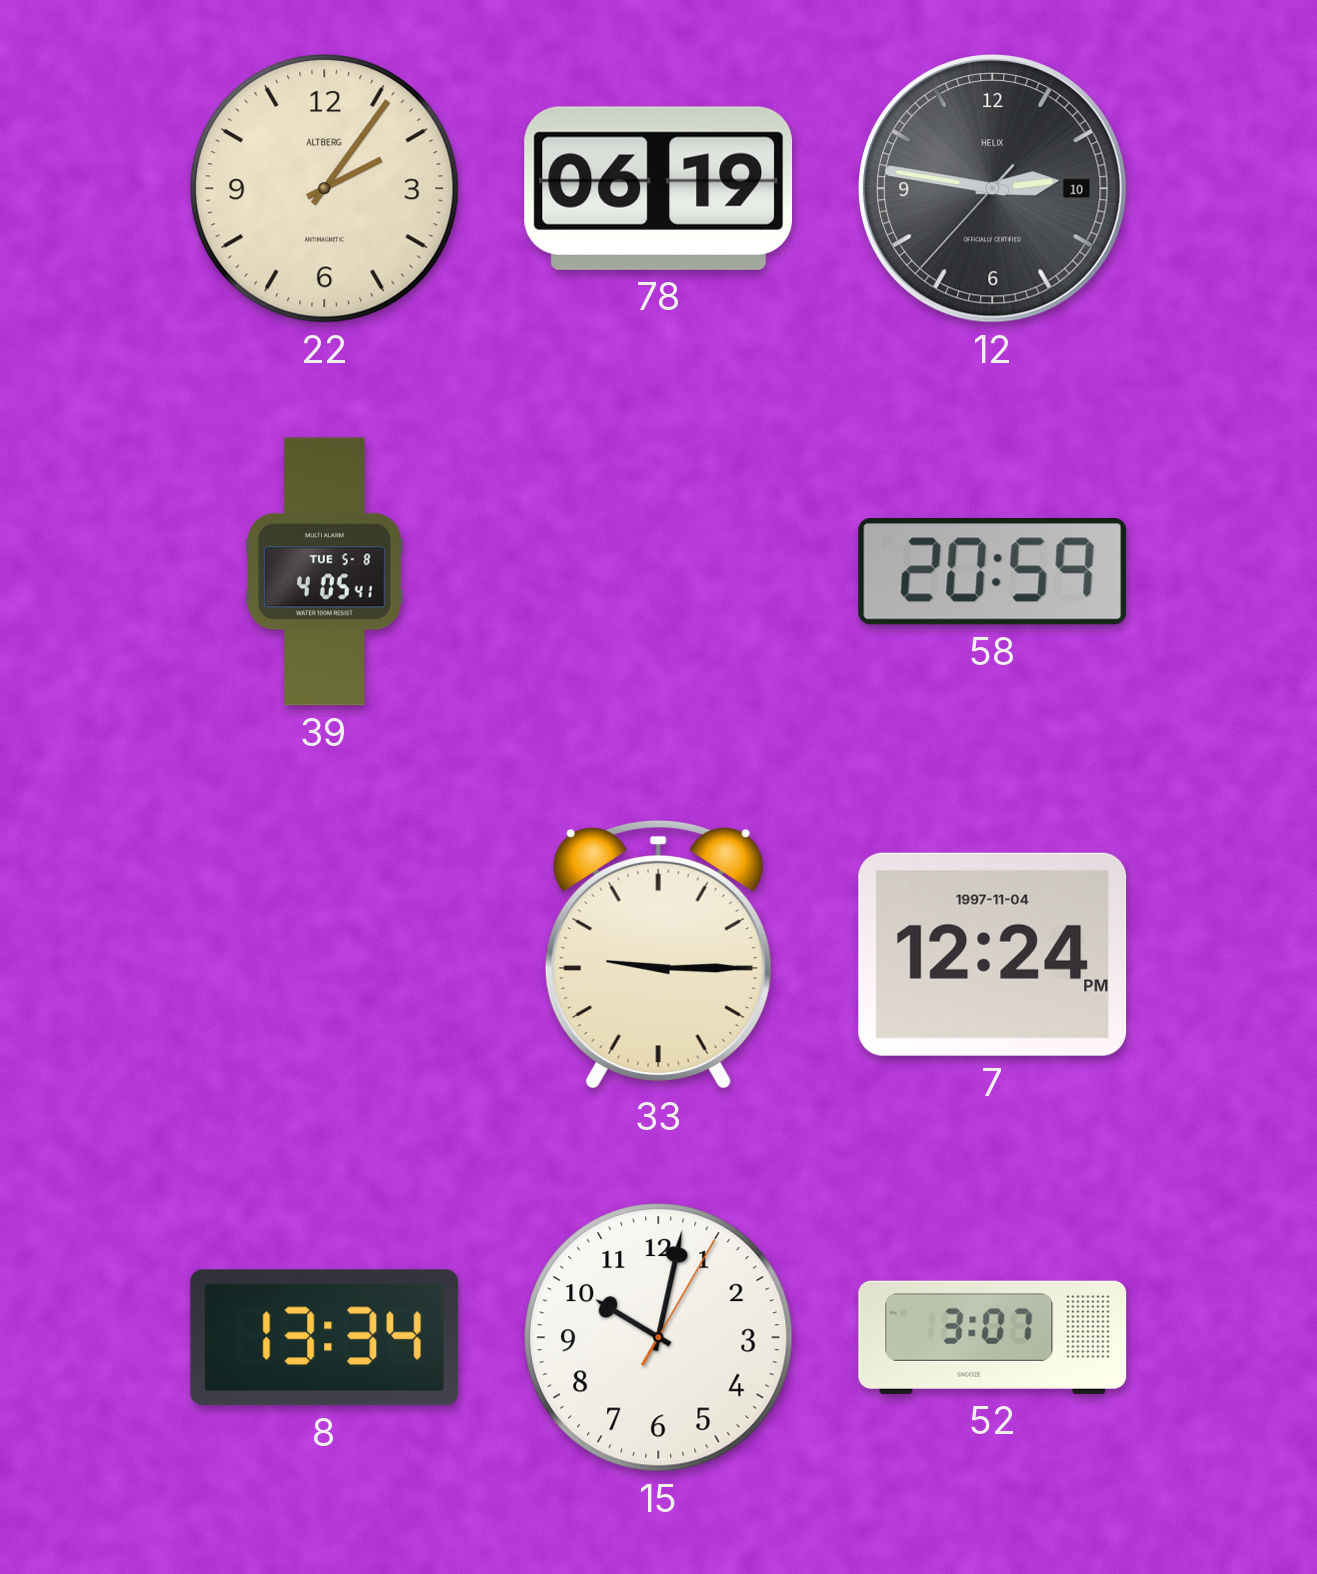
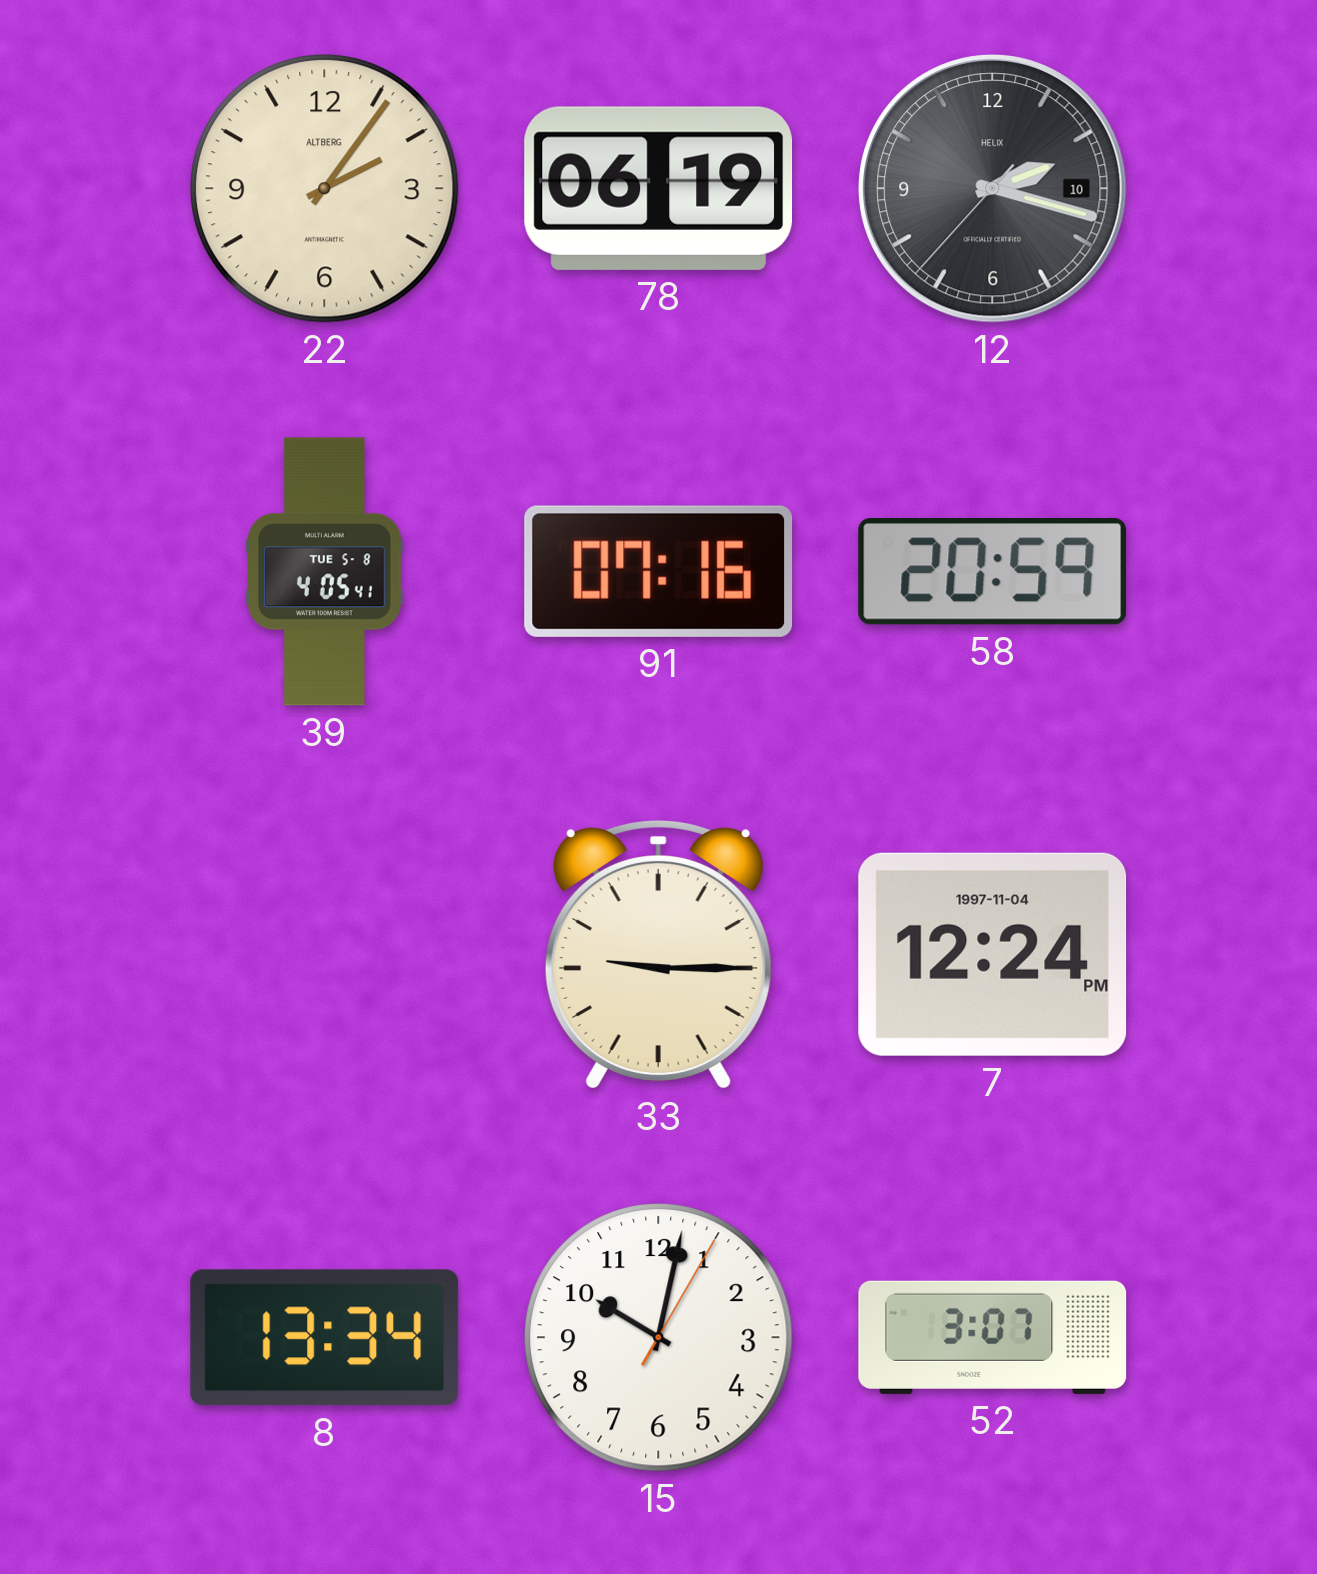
12: 2:46 -> 2:17
91: none -> 07:16
